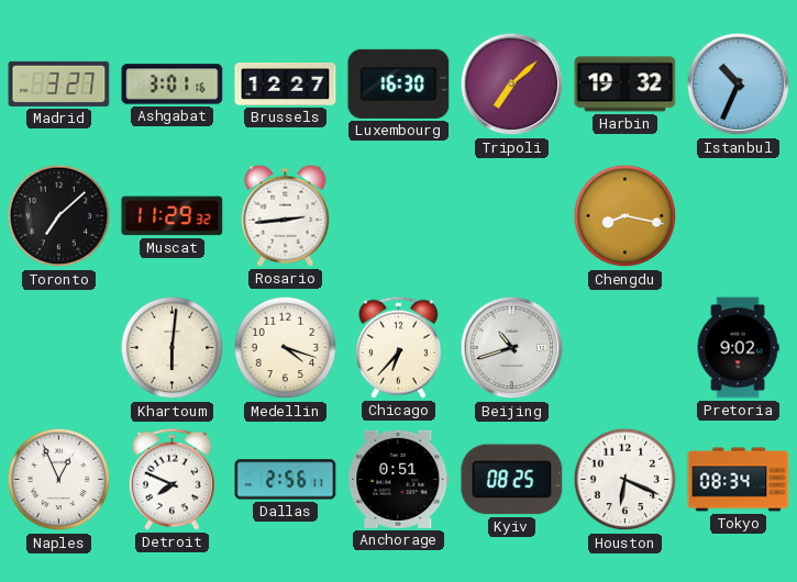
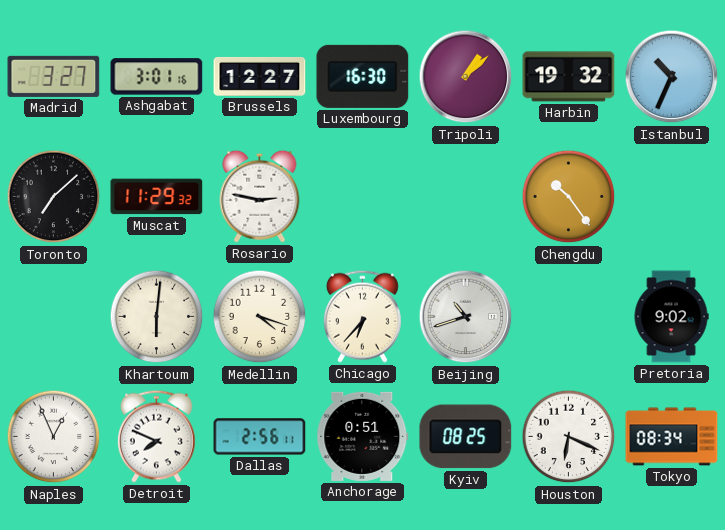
Tripoli: 7:08 -> 1:08
Rosario: 2:44 -> 2:47
Chengdu: 8:17 -> 10:24
